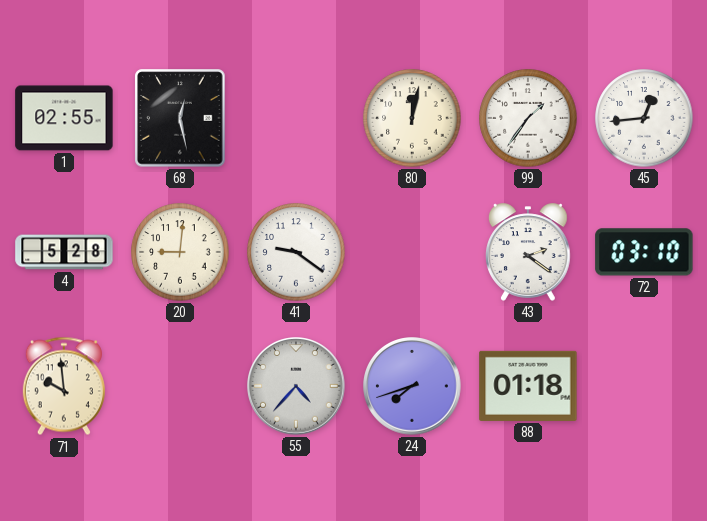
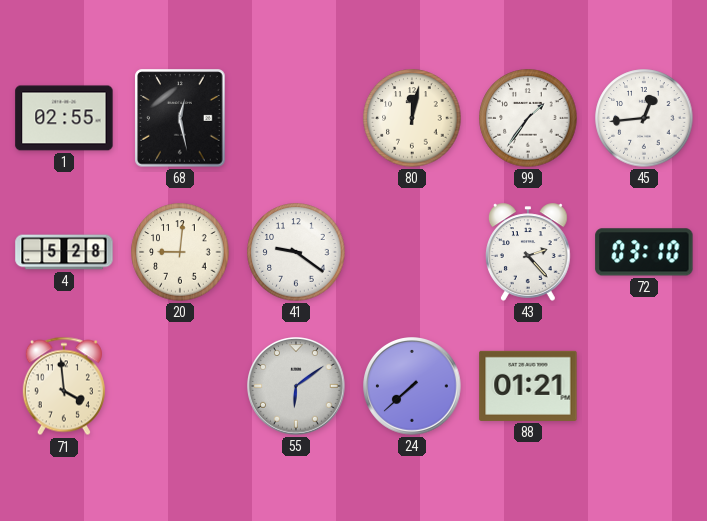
43: 2:21 -> 2:23
71: 9:59 -> 3:59
55: 4:37 -> 6:09
24: 7:42 -> 7:38
88: 01:18 -> 01:21
